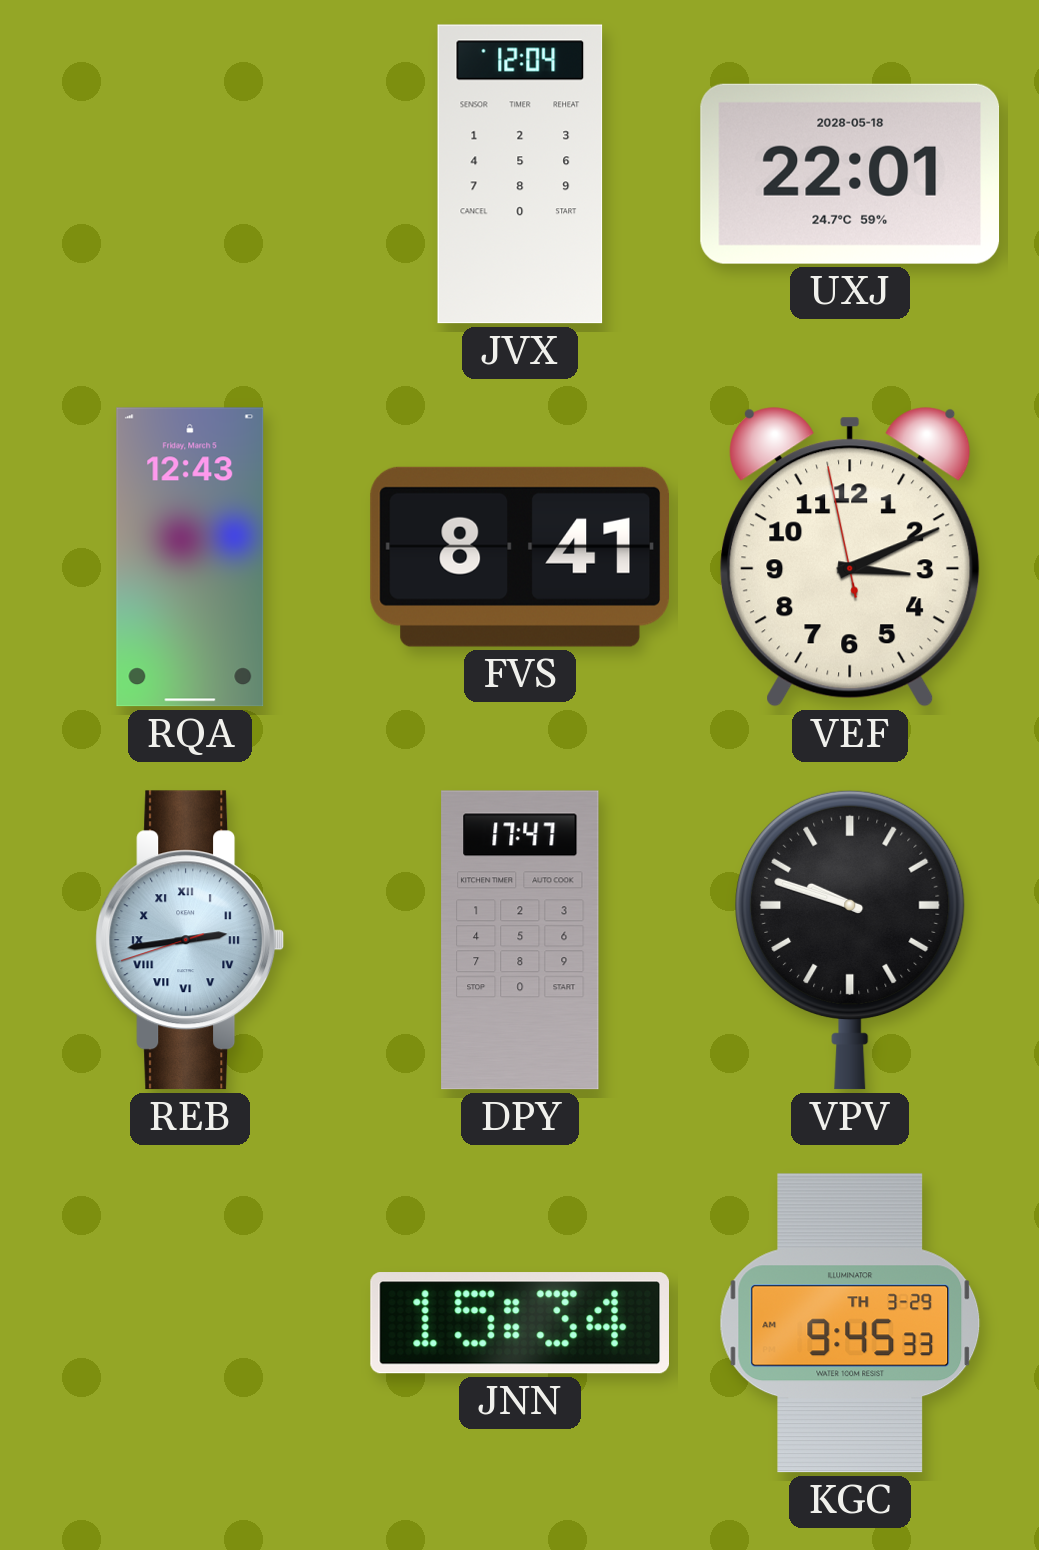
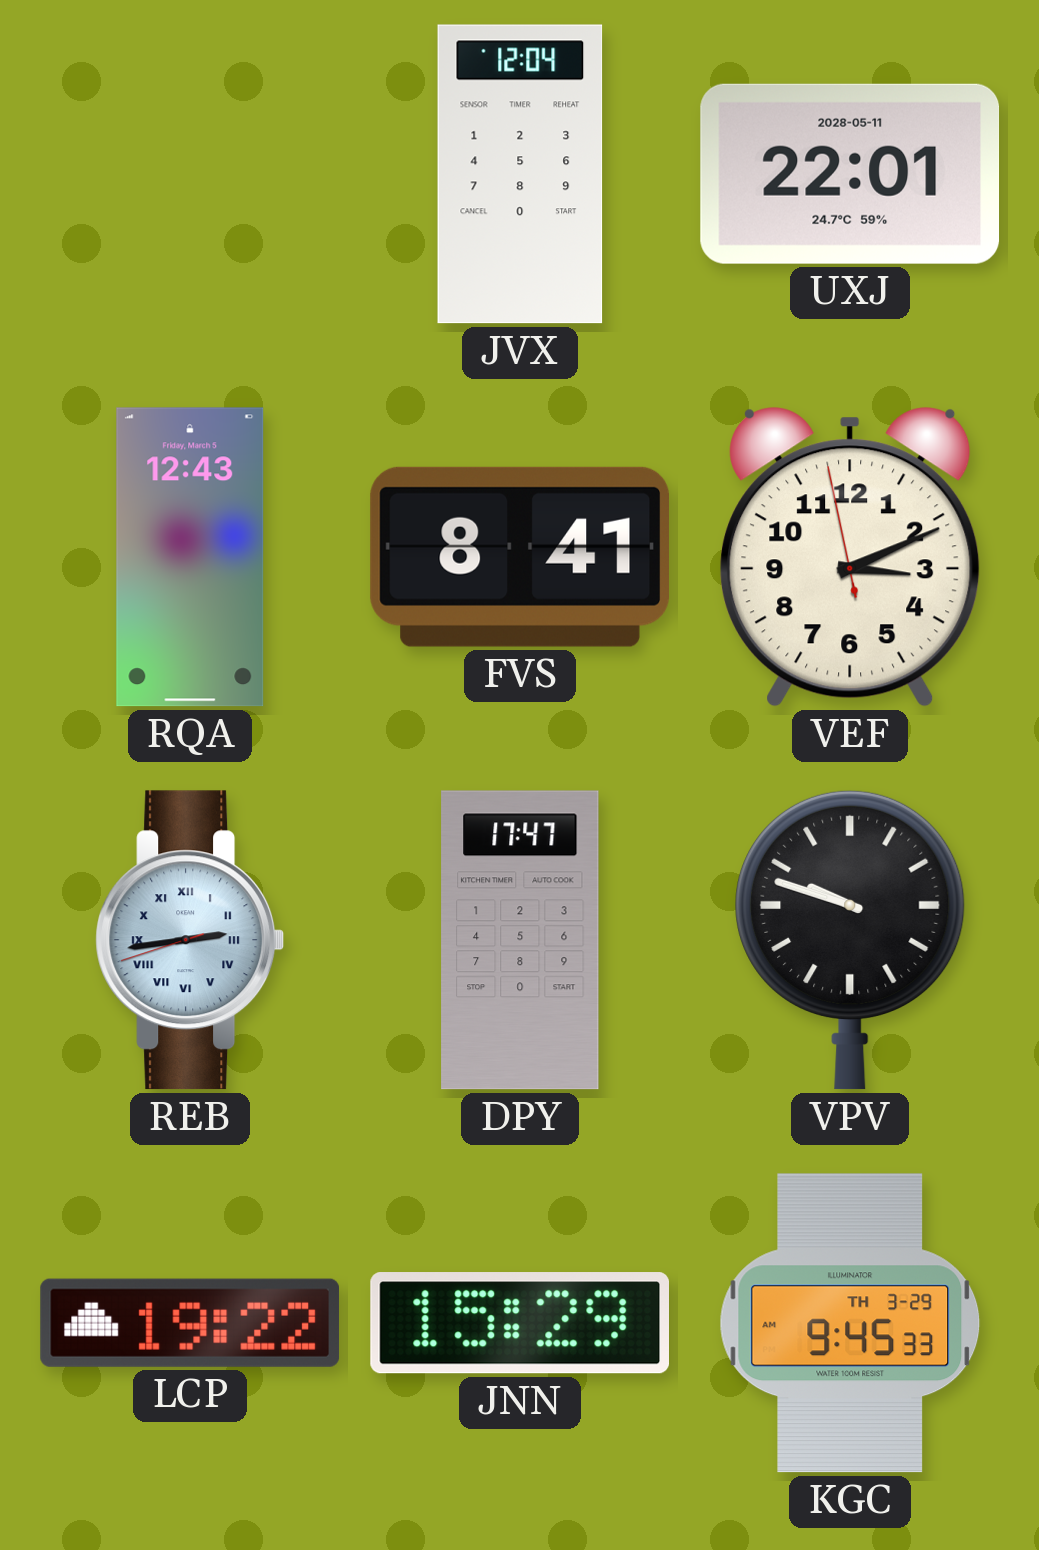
UXJ date: 2028-05-18 -> 2028-05-11
LCP: none -> 19:22
JNN: 15:34 -> 15:29
